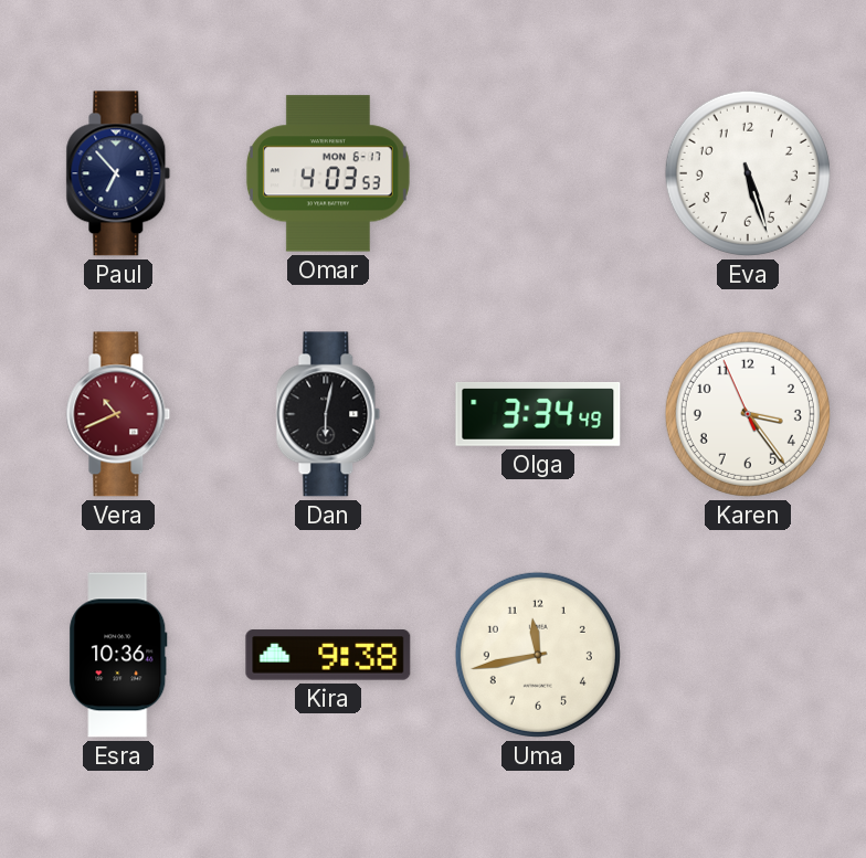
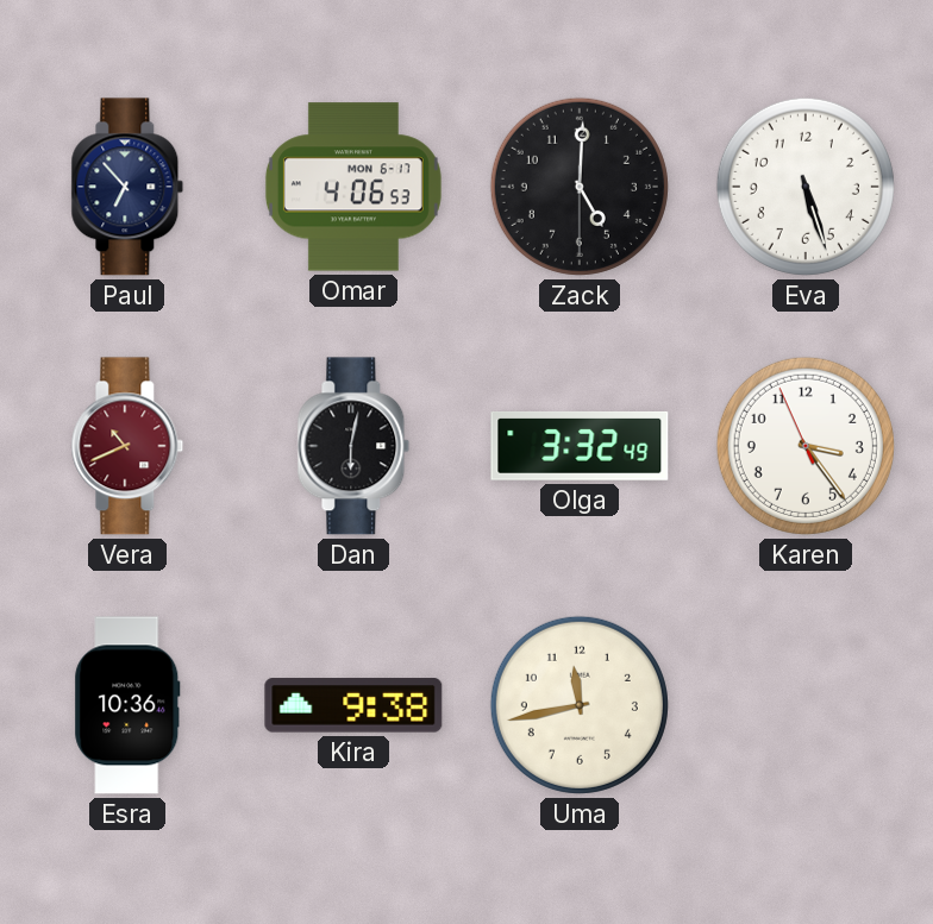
Omar: 4:03 -> 4:06
Zack: none -> 5:00
Olga: 3:34 -> 3:32
